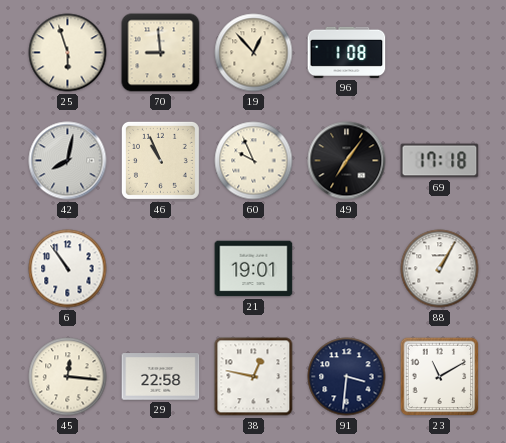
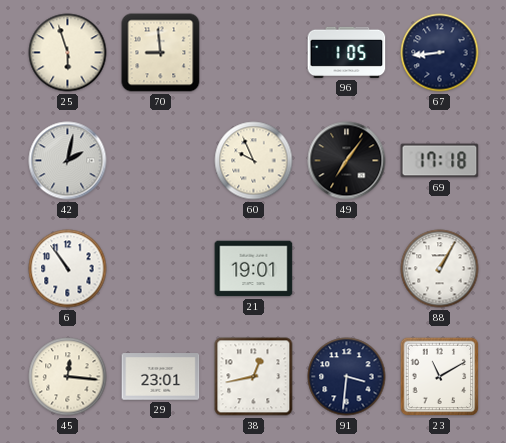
19: 12:53 -> none
96: 1:08 -> 1:05
67: none -> 8:44
42: 8:02 -> 2:02
46: 10:56 -> none
29: 22:58 -> 23:01
38: 12:47 -> 12:43
